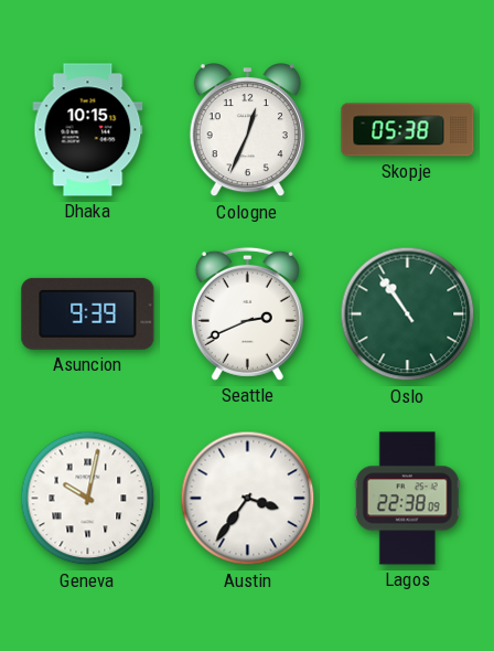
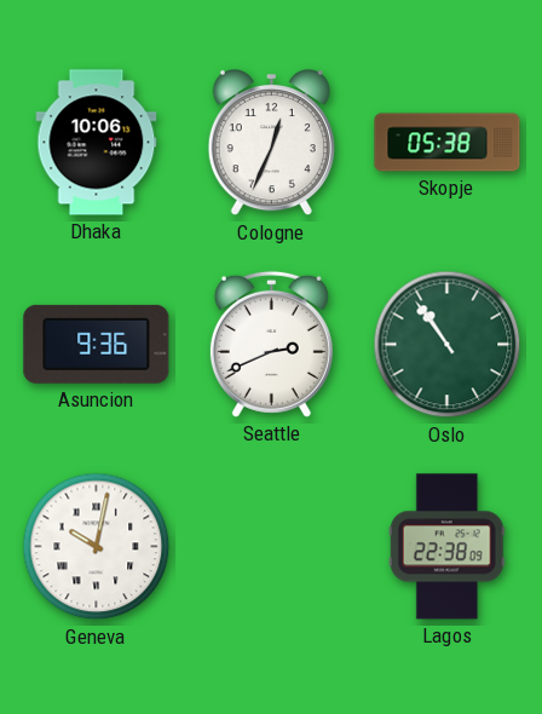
Dhaka: 10:15 -> 10:06
Asuncion: 9:39 -> 9:36
Austin: 3:36 -> none
